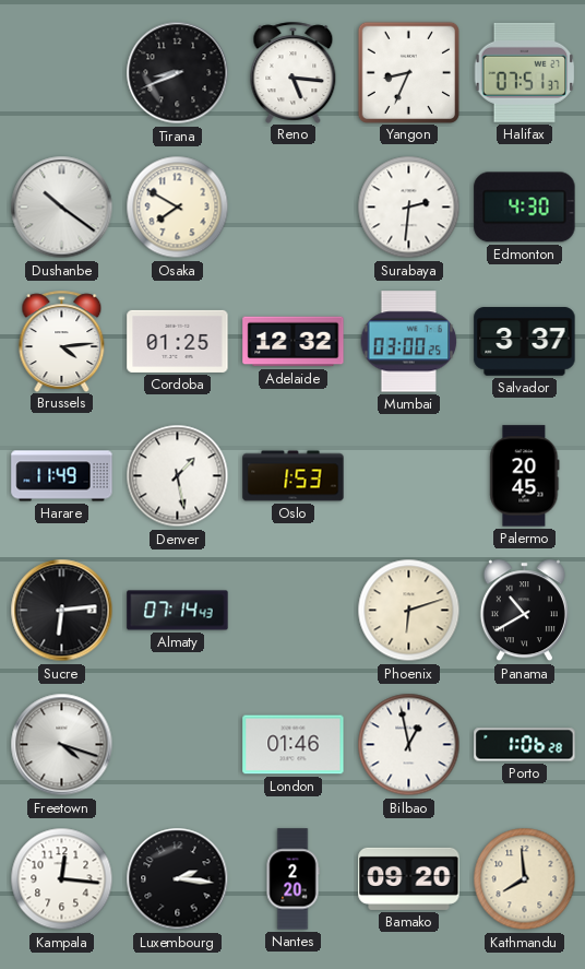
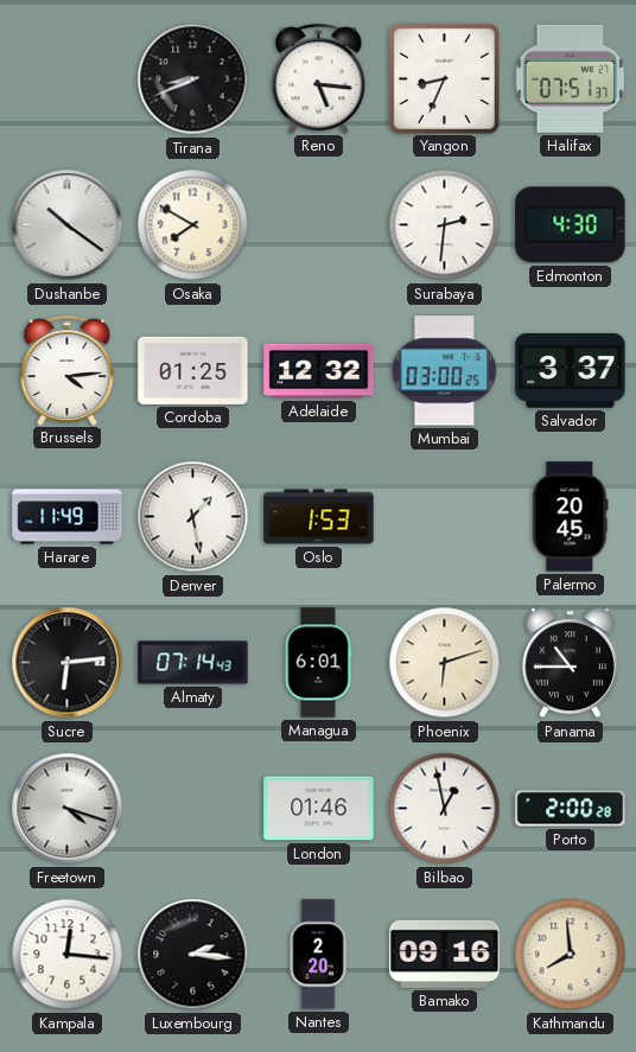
Managua: none -> 6:01
Panama: 10:40 -> 10:45
Porto: 1:06 -> 2:00
Bamako: 09:20 -> 09:16
